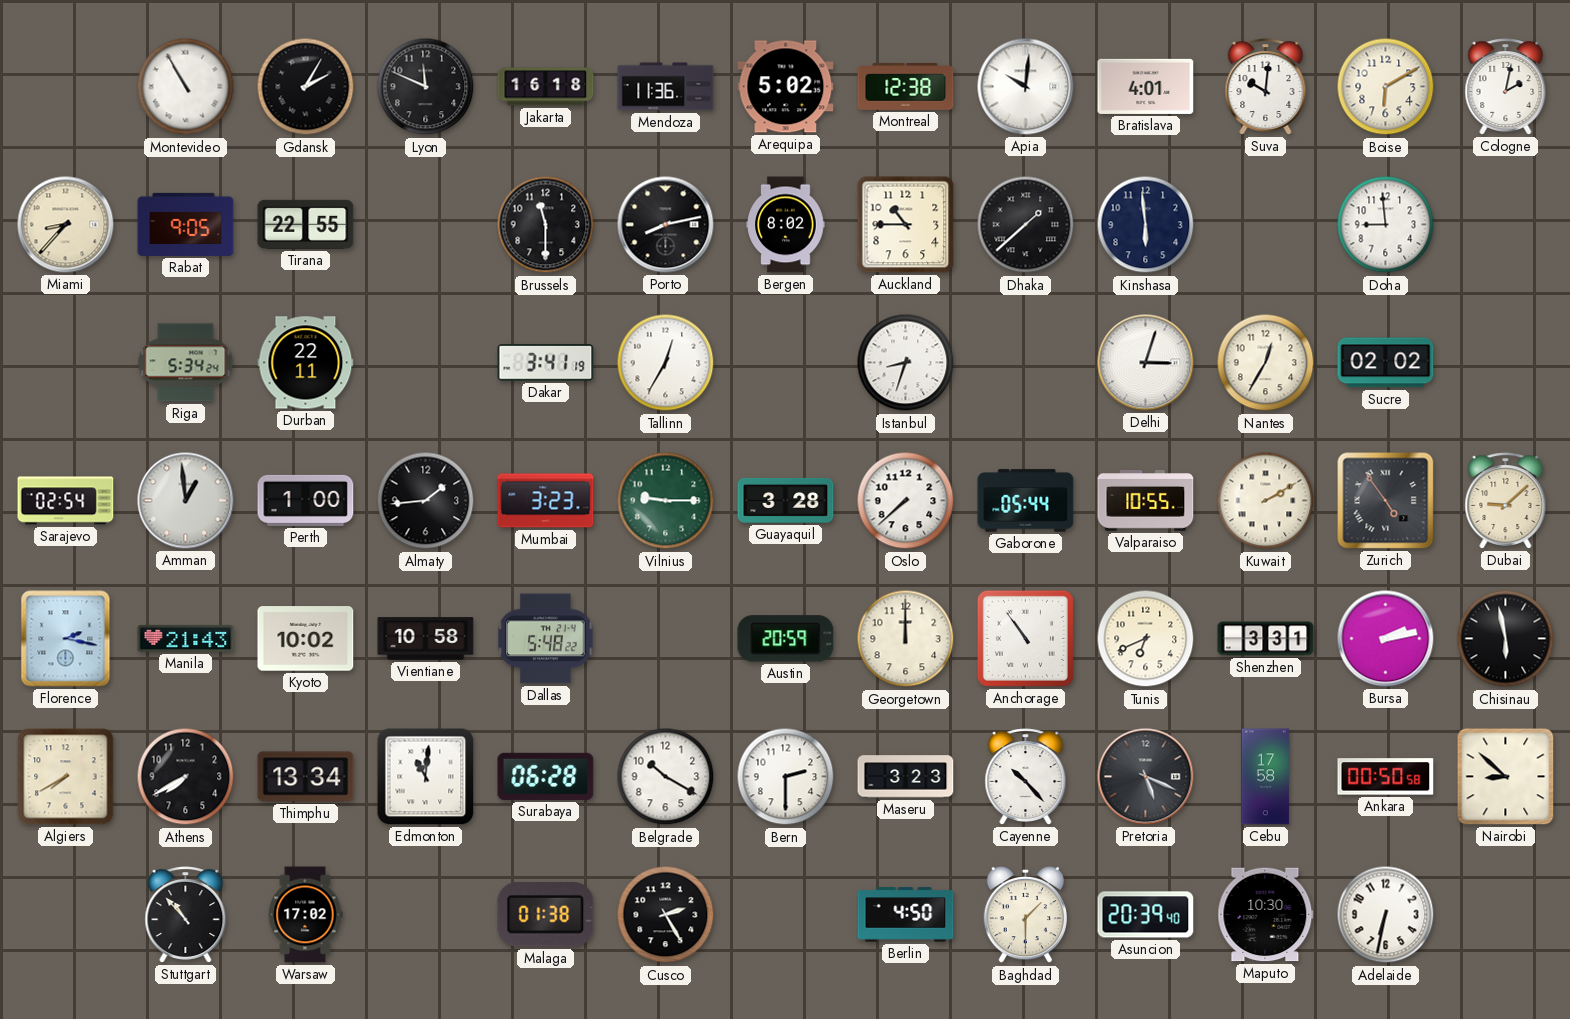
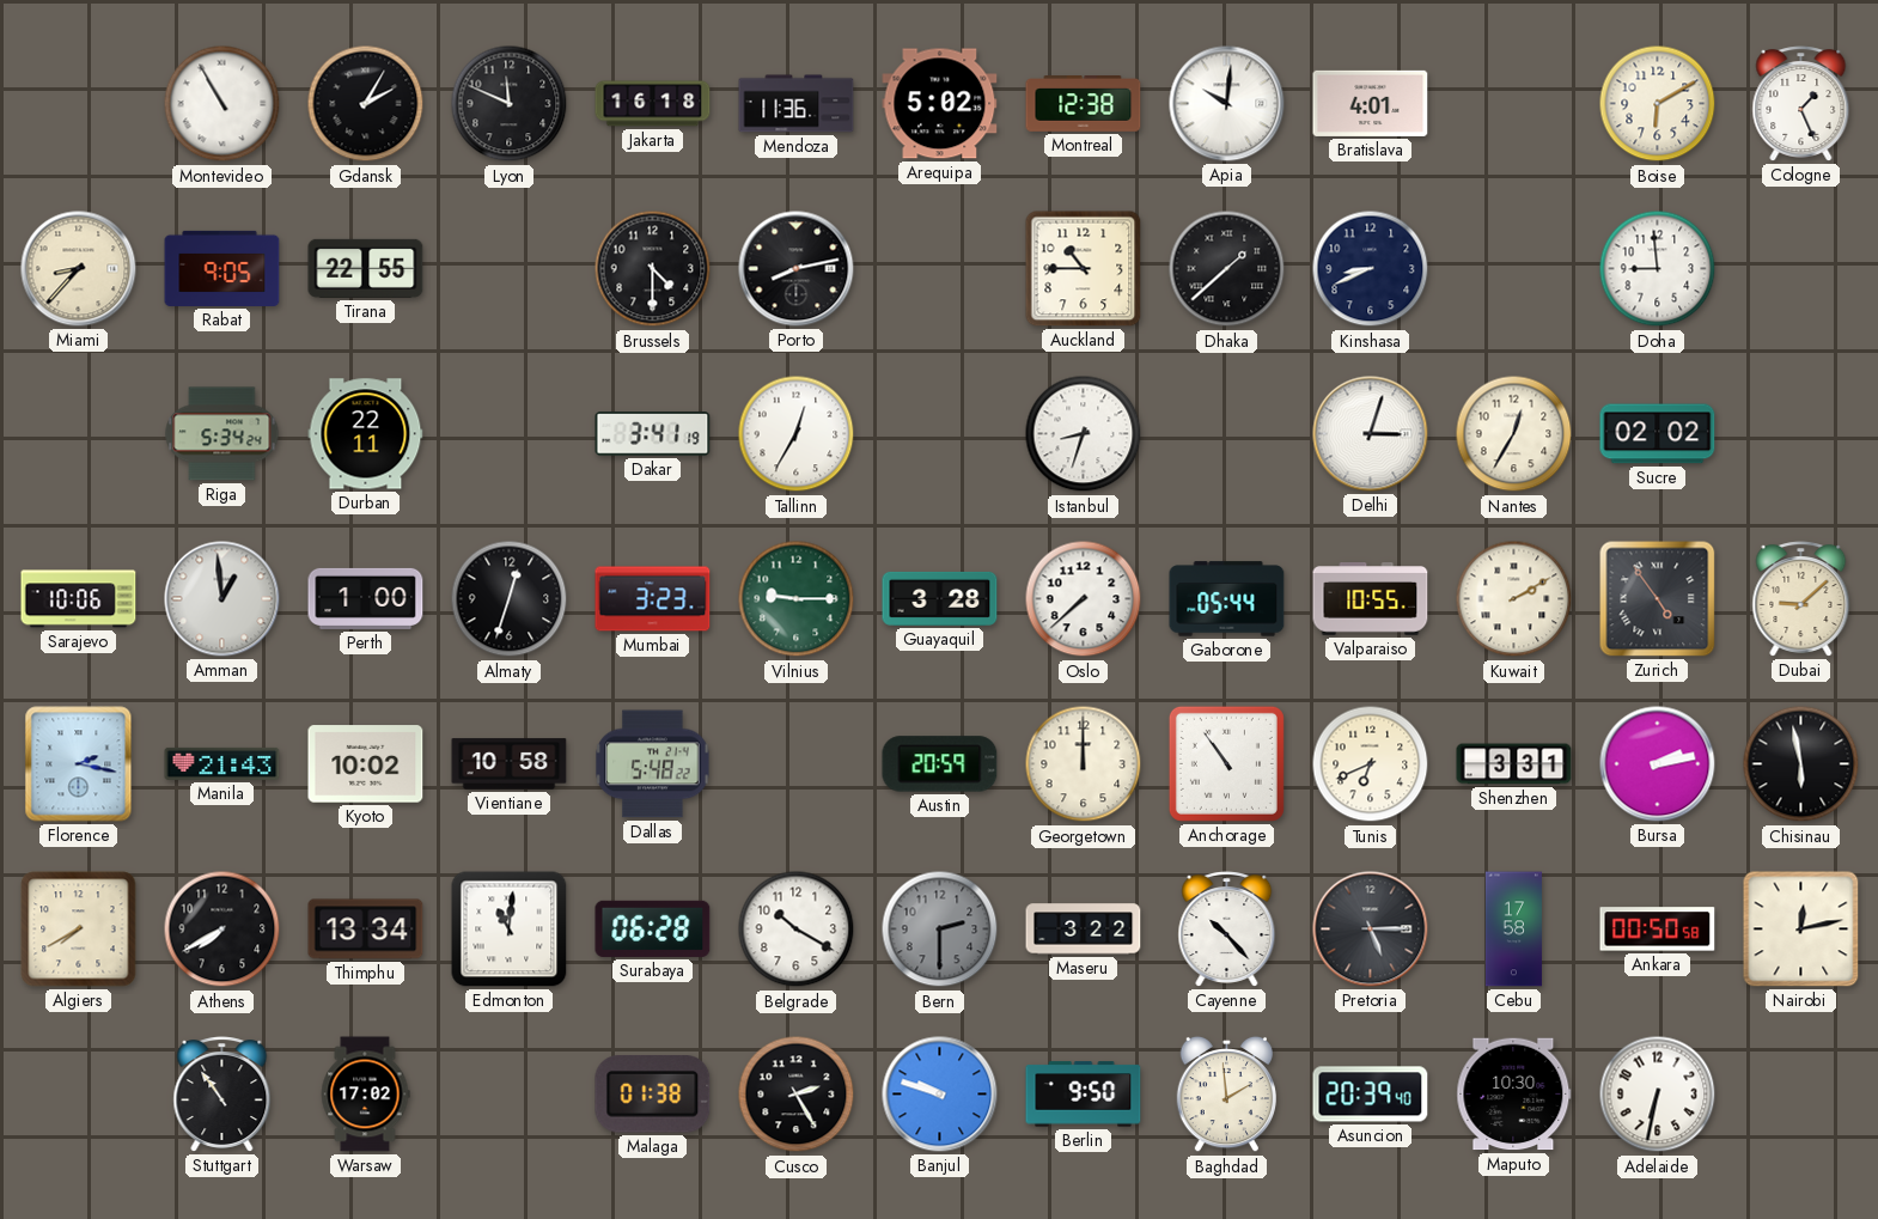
Suva: 10:01 -> none
Cologne: 2:02 -> 1:26
Brussels: 11:30 -> 4:30
Bergen: 8:02 -> none
Kinshasa: 5:59 -> 8:41
Sarajevo: 02:54 -> 10:06
Almaty: 1:44 -> 12:33
Bern dial: white -> grey
Maseru: 3:23 -> 3:22
Pretoria: 5:19 -> 5:15
Nairobi: 8:52 -> 12:13
Stuttgart: 10:53 -> 10:54
Banjul: none -> 9:48
Berlin: 4:50 -> 9:50
Baghdad: 1:30 -> 1:59
